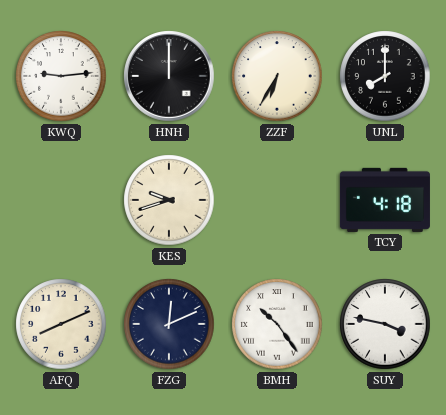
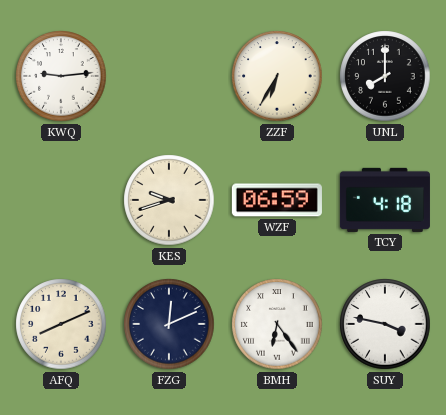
HNH: 12:00 -> none
WZF: none -> 06:59
BMH: 10:24 -> 6:24
